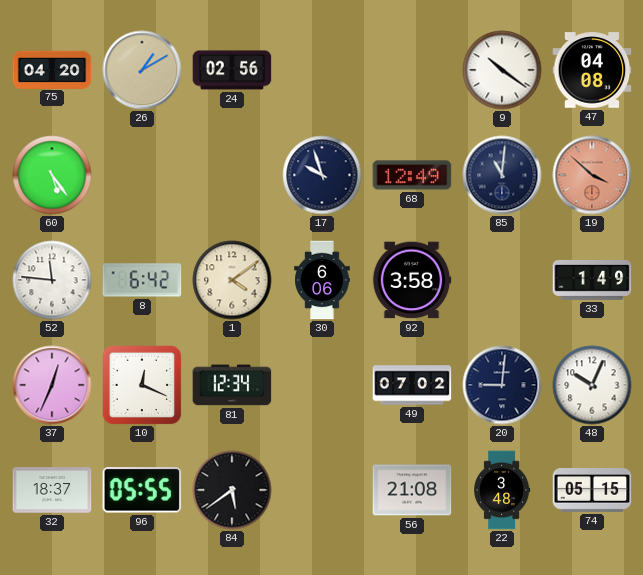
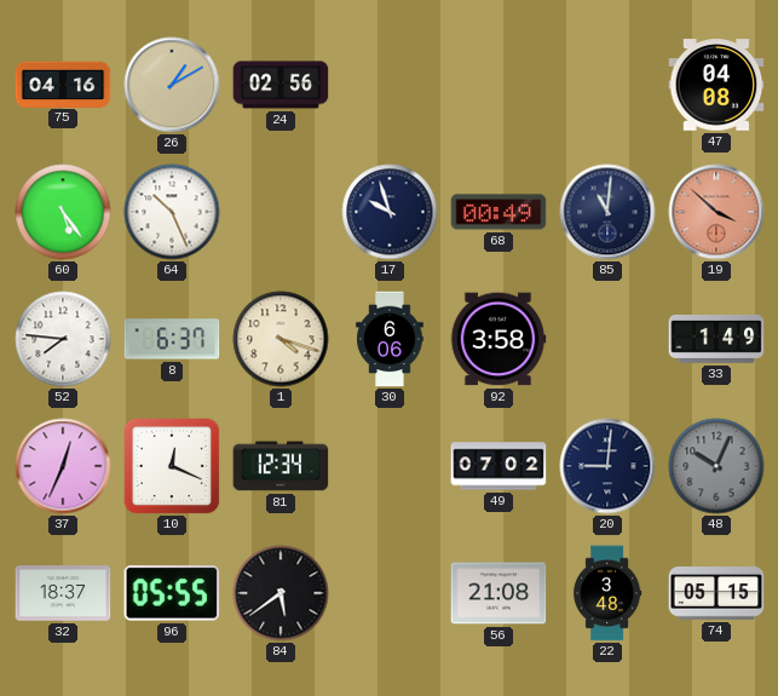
75: 04:20 -> 04:16
9: 10:21 -> none
64: none -> 10:26
68: 12:49 -> 00:49
52: 11:46 -> 7:46
8: 6:42 -> 6:37
1: 4:09 -> 4:18
48 dial: white -> grey
